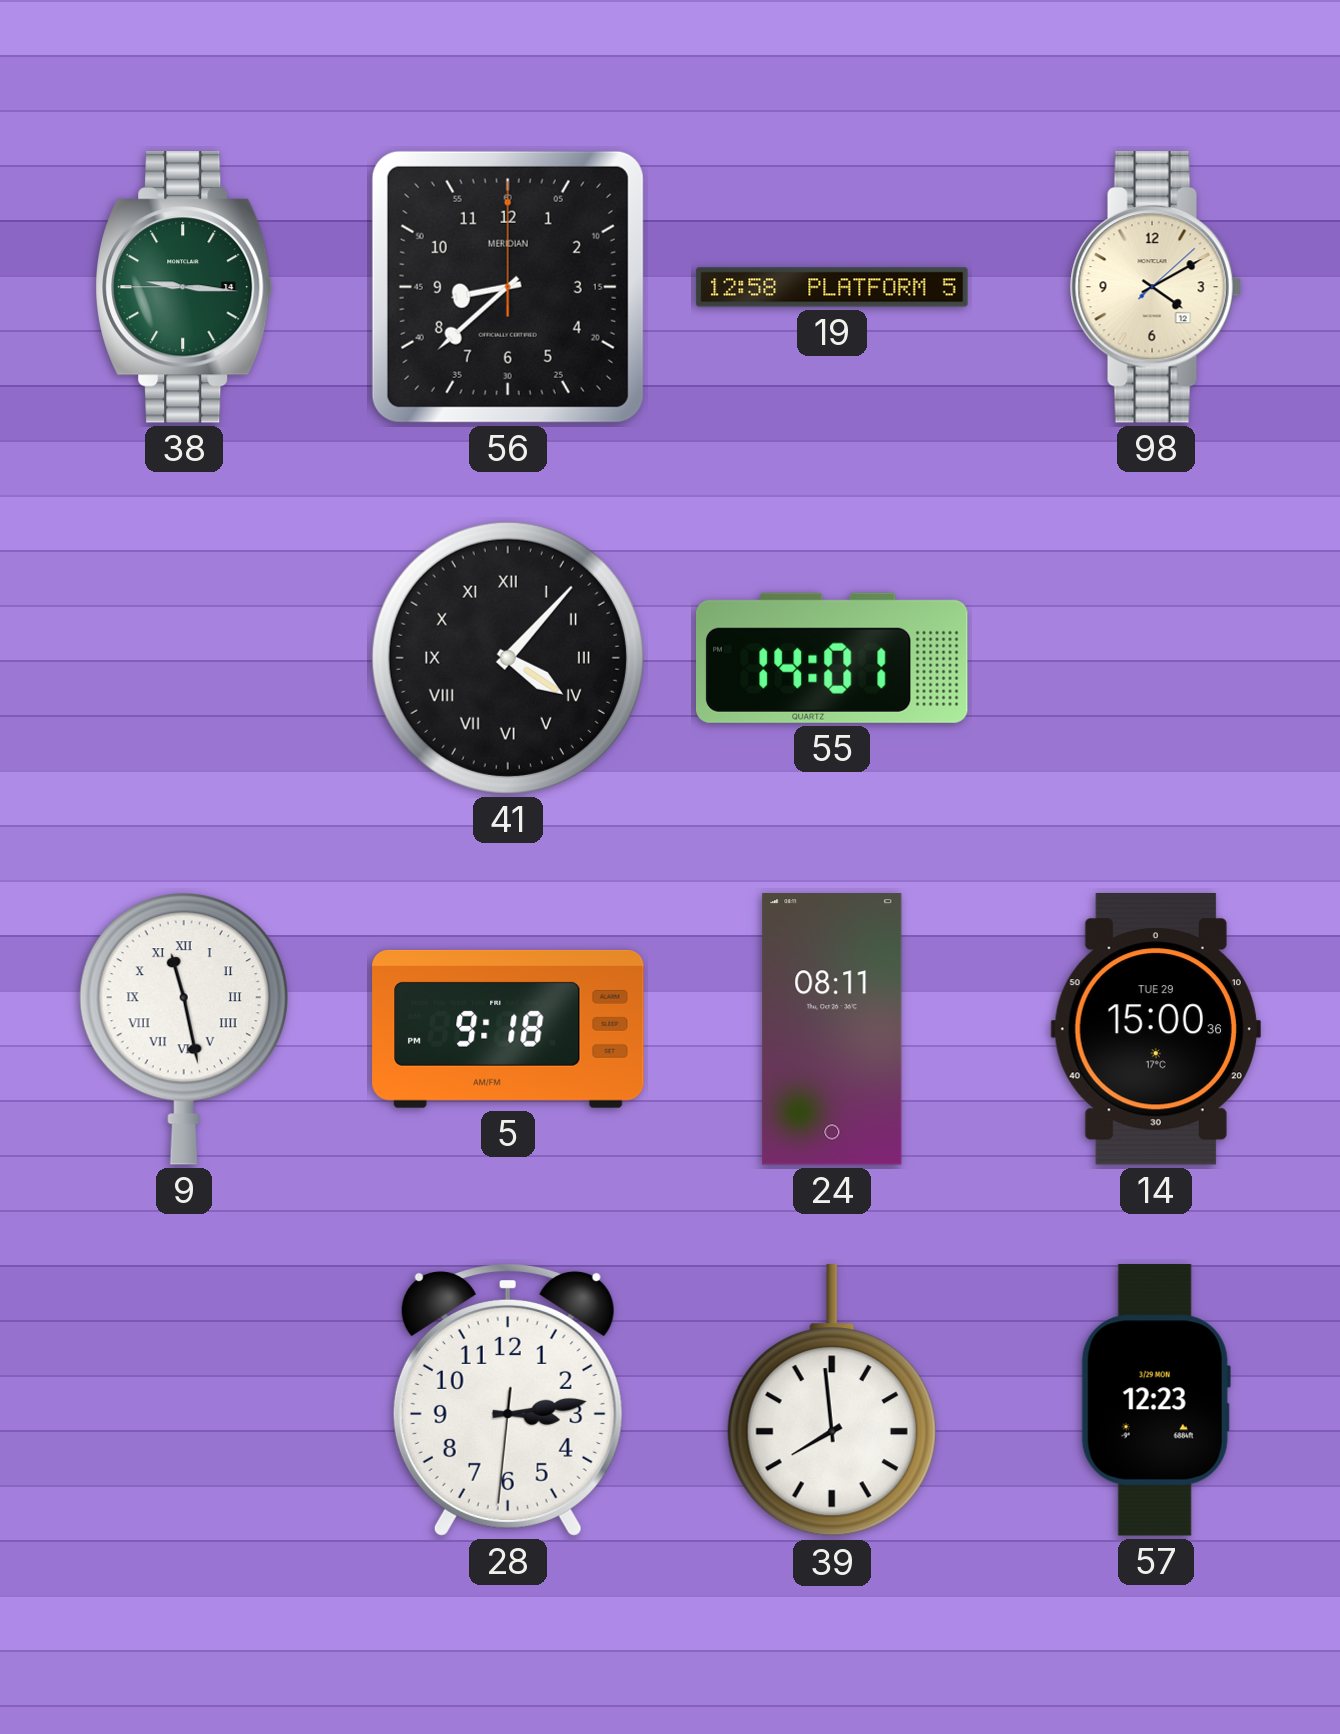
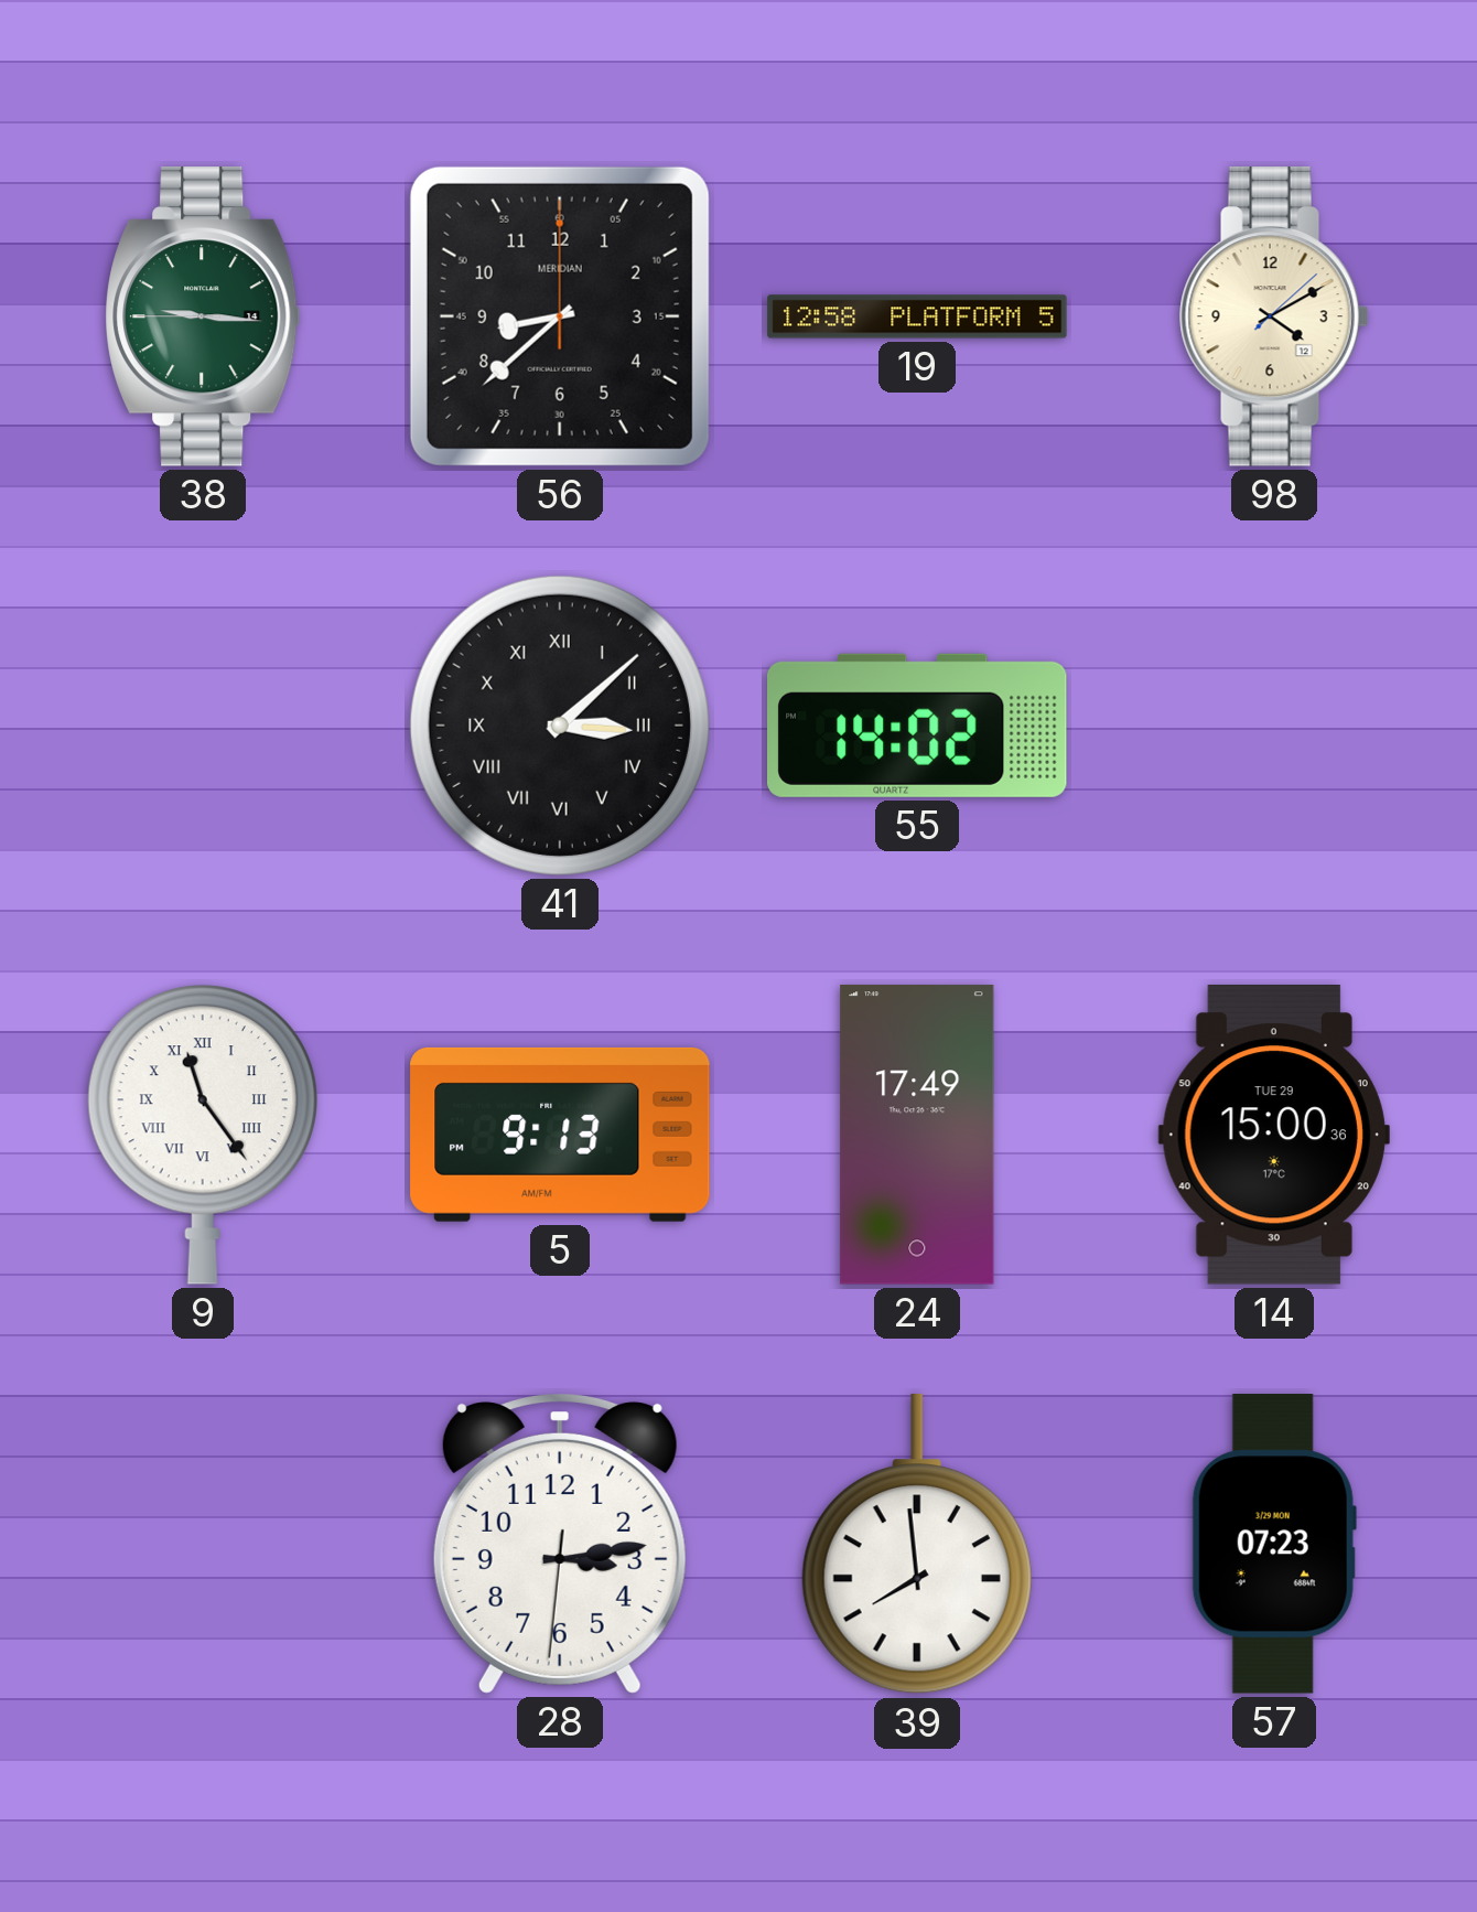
41: 4:07 -> 3:08
55: 14:01 -> 14:02
9: 11:28 -> 11:24
5: 9:18 -> 9:13
24: 08:11 -> 17:49
57: 12:23 -> 07:23
